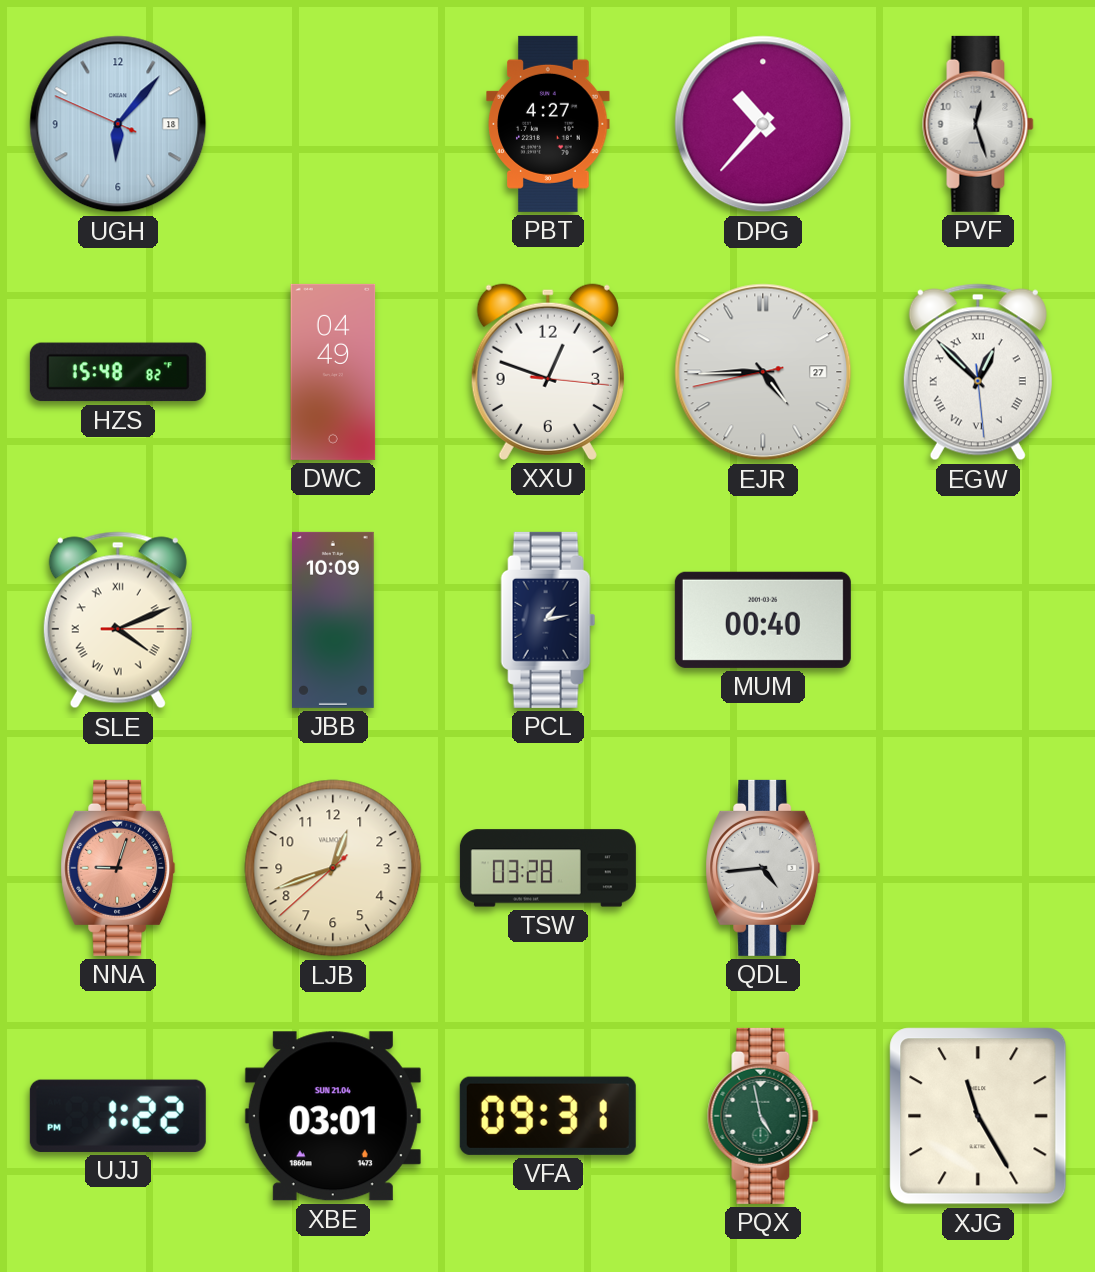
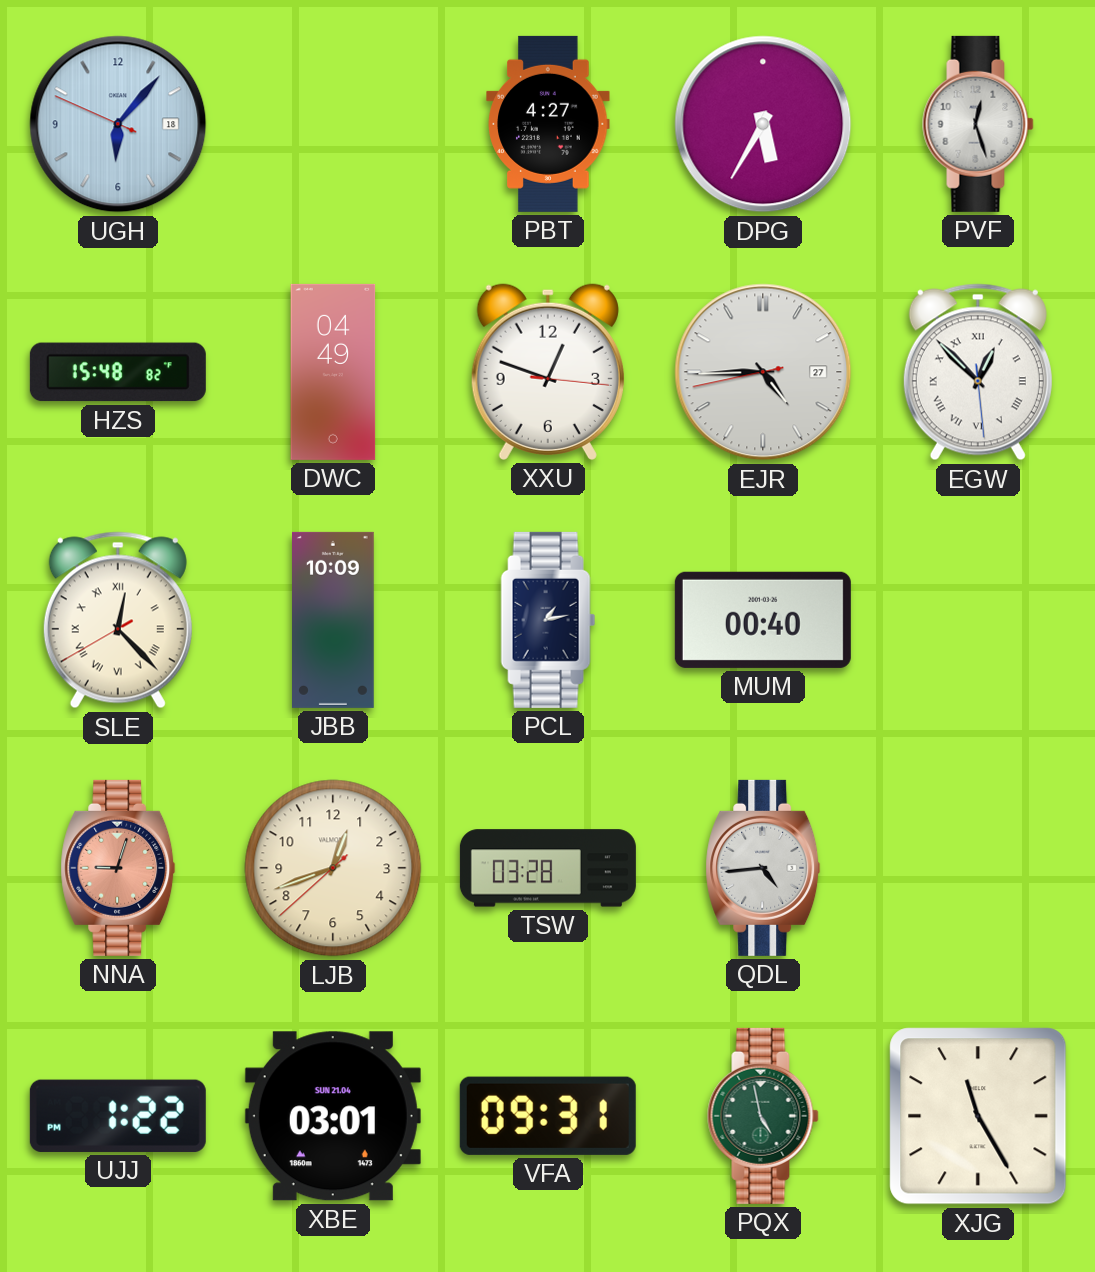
DPG: 10:37 -> 5:35
SLE: 4:11 -> 12:22
